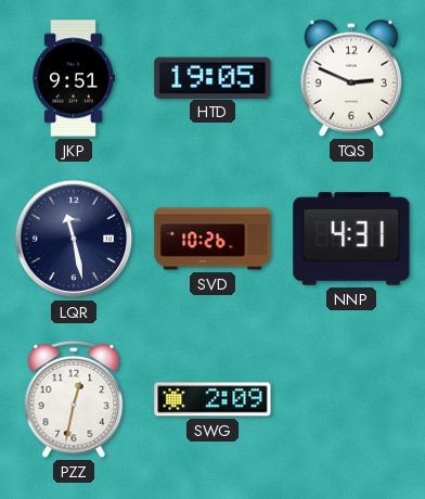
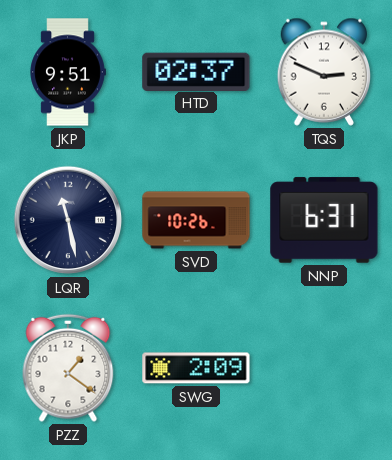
HTD: 19:05 -> 02:37
NNP: 4:31 -> 6:31
PZZ: 12:32 -> 1:21
